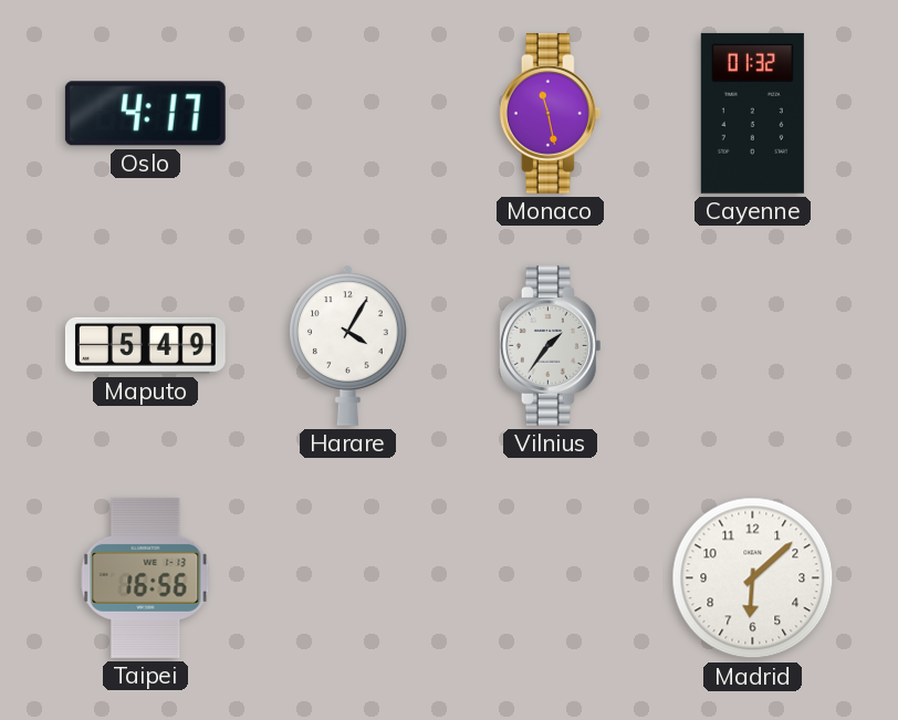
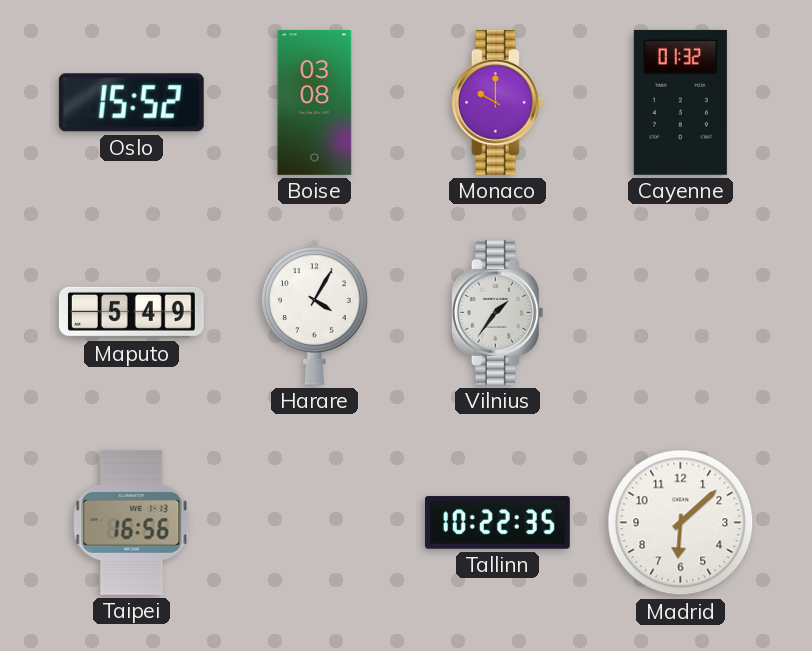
Oslo: 4:17 -> 15:52
Boise: none -> 03:08
Monaco: 11:28 -> 10:00
Tallinn: none -> 10:22
